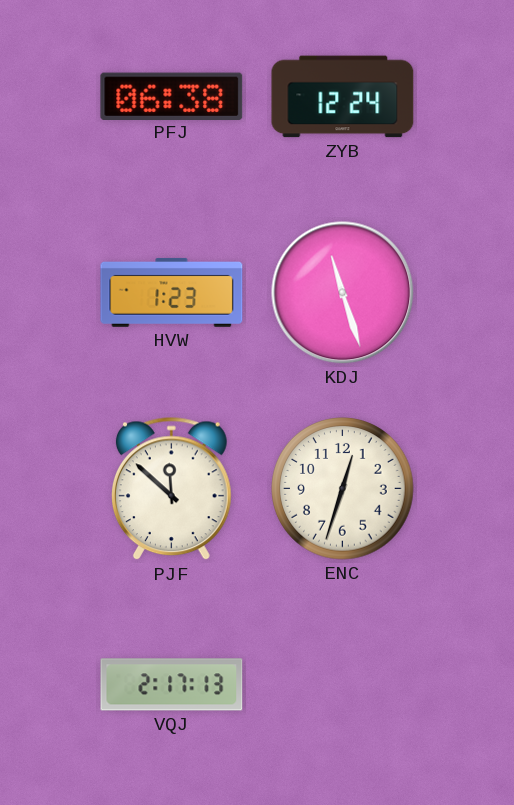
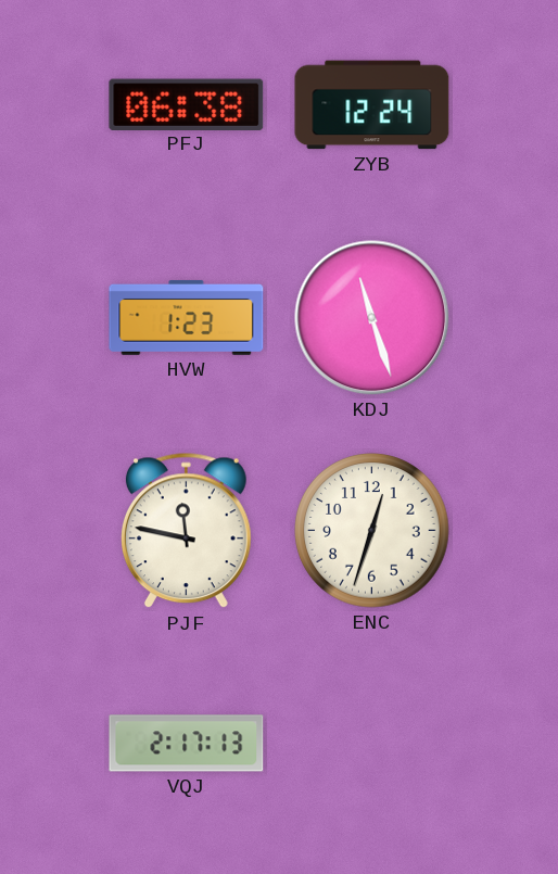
PJF: 11:52 -> 11:47
